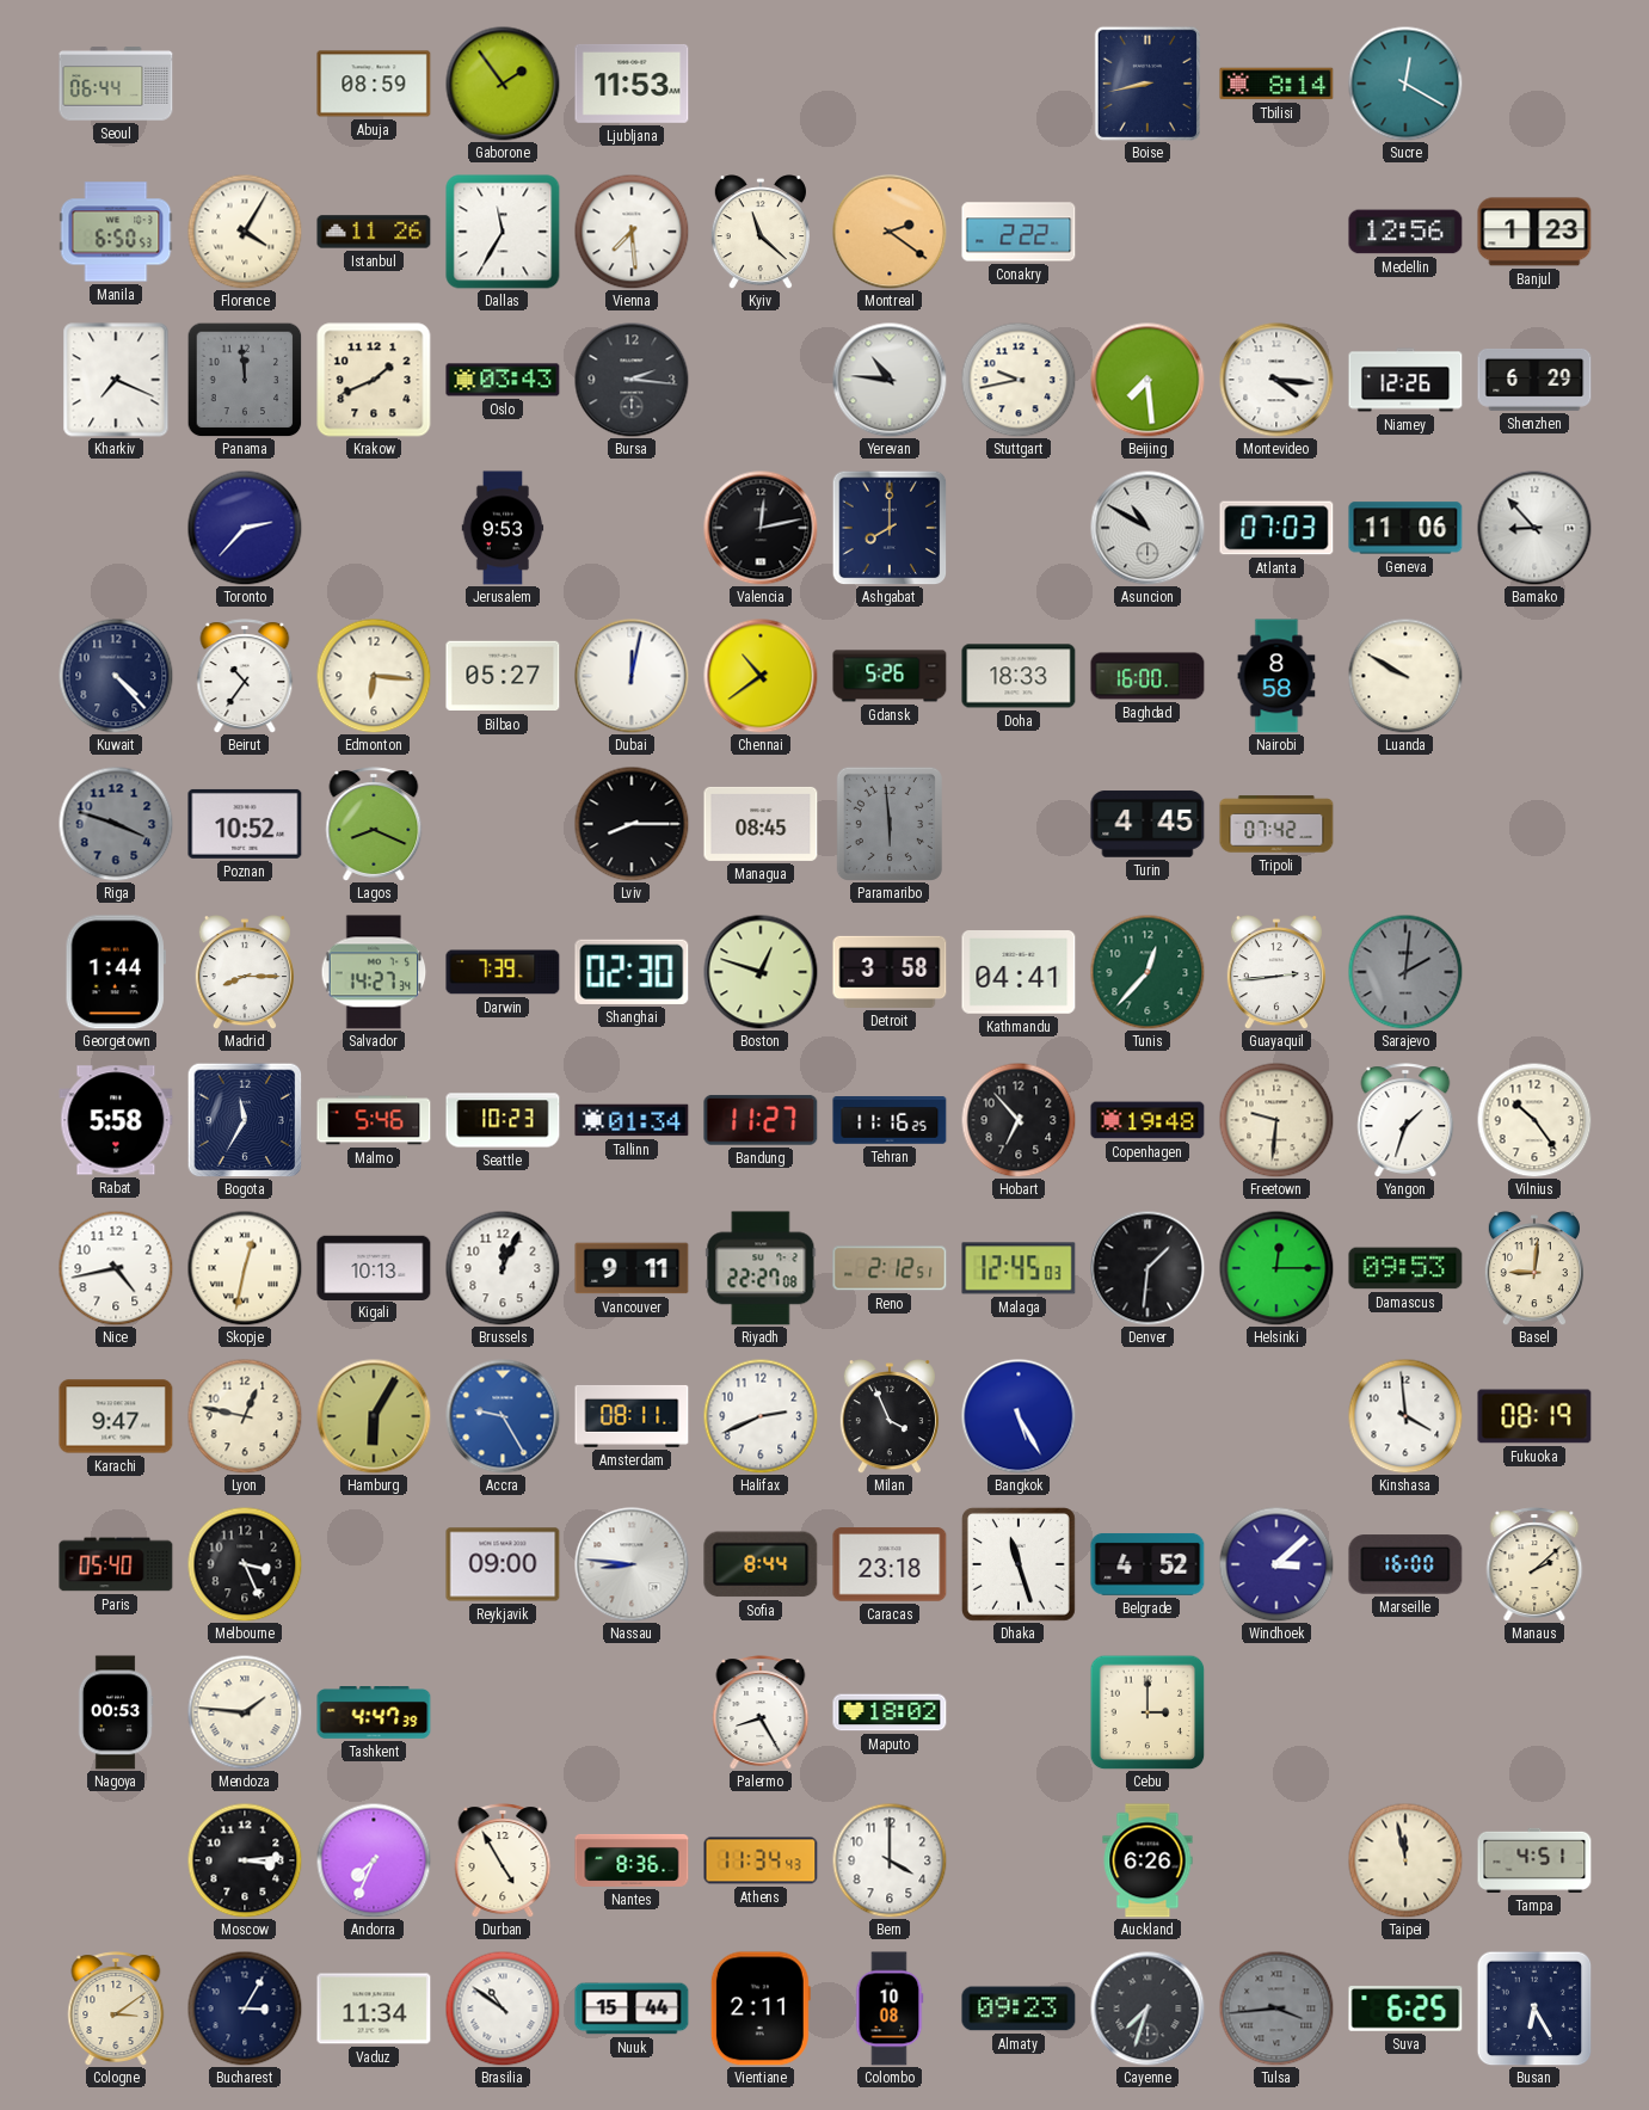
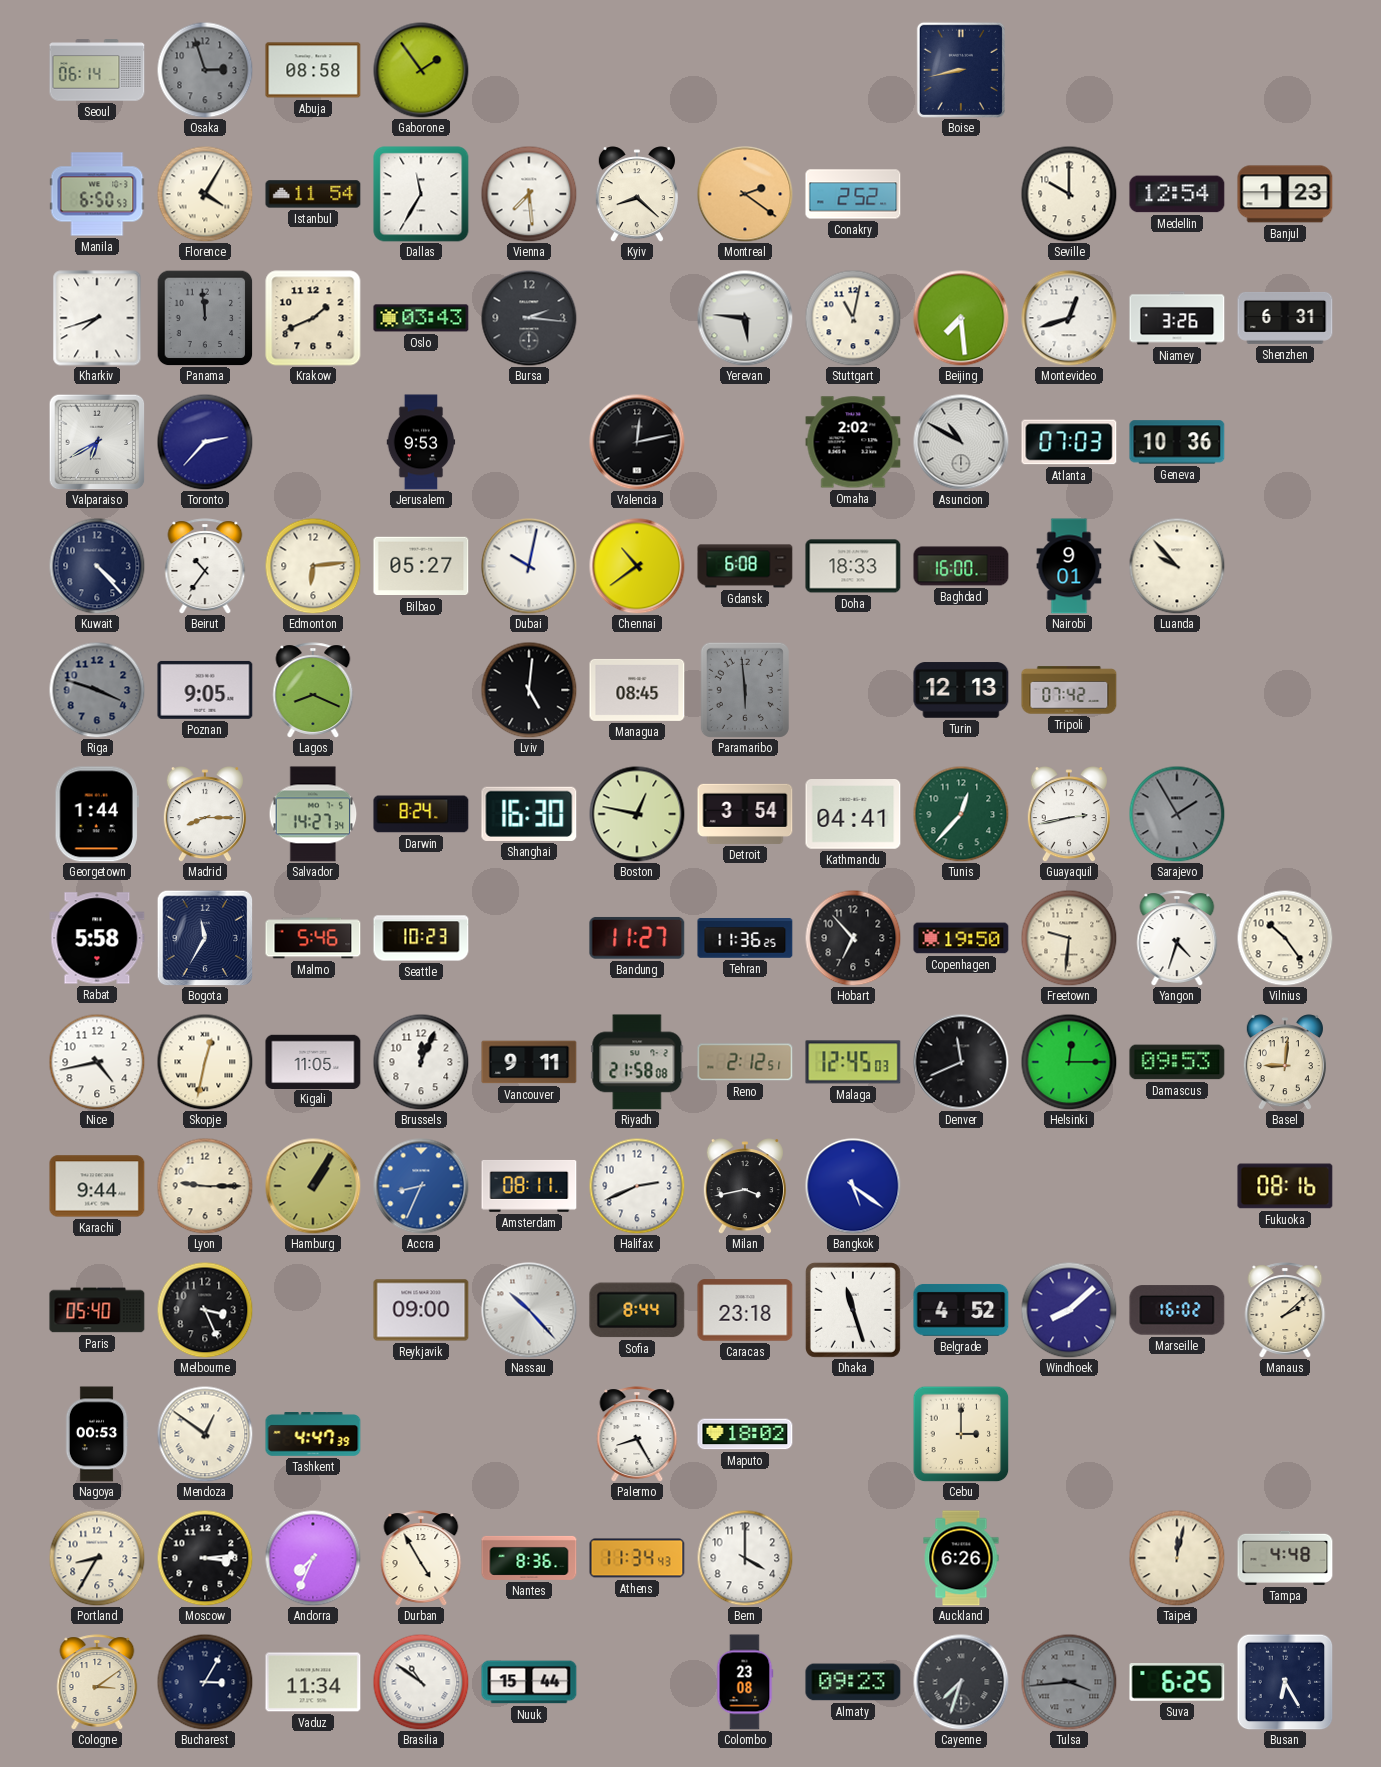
Seoul: 06:44 -> 06:14
Osaka: none -> 2:57
Abuja: 08:59 -> 08:58
Ljubljana: 11:53 -> none
Tbilisi: 8:14 -> none
Sucre: 12:20 -> none
Istanbul: 11:26 -> 11:54
Kyiv: 11:22 -> 8:22
Conakry: 2:22 -> 2:52
Seville: none -> 10:00
Medellin: 12:56 -> 12:54
Kharkiv: 7:19 -> 7:42
Yerevan: 10:46 -> 5:46
Stuttgart: 9:43 -> 11:02
Montevideo: 4:16 -> 12:42
Niamey: 12:26 -> 3:26
Shenzhen: 6:29 -> 6:31
Valparaiso: none -> 6:40
Ashgabat: 8:00 -> none
Omaha: none -> 2:02
Geneva: 11:06 -> 10:36
Bamako: 8:53 -> none
Edmonton: 6:16 -> 6:14
Dubai: 12:02 -> 10:02
Gdansk: 5:26 -> 6:08
Nairobi: 8:58 -> 9:01
Luanda: 9:50 -> 9:53
Poznan: 10:52 -> 9:05
Lviv: 8:15 -> 5:01
Turin: 4:45 -> 12:13
Darwin: 7:39 -> 8:24
Shanghai: 02:30 -> 16:30
Boston: 12:48 -> 12:47
Detroit: 3:58 -> 3:54
Guayaquil: 2:44 -> 2:43
Sarajevo: 2:01 -> 1:55
Tallinn: 01:34 -> none
Tehran: 11:16 -> 11:36
Copenhagen: 19:48 -> 19:50
Yangon: 1:33 -> 4:33
Kigali: 10:13 -> 11:05
Riyadh: 22:27 -> 21:58
Denver: 1:31 -> 11:41
Karachi: 9:47 -> 9:44
Lyon: 12:47 -> 9:15
Hamburg: 6:05 -> 1:05
Accra: 9:25 -> 8:34
Milan: 3:56 -> 3:43
Bangkok: 5:25 -> 5:21
Kinshasa: 3:59 -> none
Fukuoka: 08:19 -> 08:16
Nassau: 8:46 -> 10:23
Windhoek: 3:08 -> 8:08
Marseille: 16:00 -> 16:02
Mendoza: 1:46 -> 12:51
Portland: none -> 8:35
Taipei: 11:58 -> 12:02
Tampa: 4:51 -> 4:48
Vientiane: 2:11 -> none
Colombo: 10:08 -> 23:08
